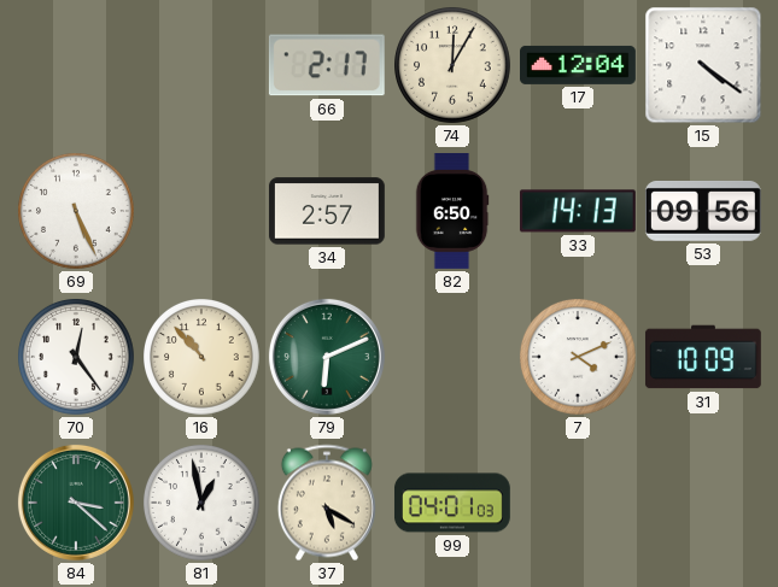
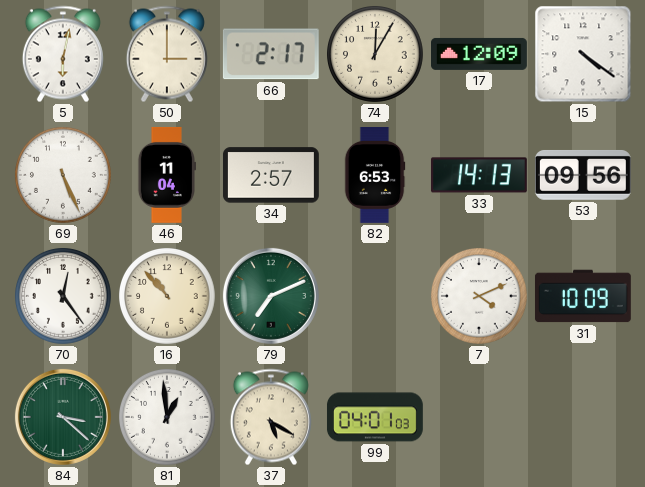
5: none -> 6:02
50: none -> 3:00
17: 12:04 -> 12:09
46: none -> 11:04
82: 6:50 -> 6:53
79: 6:11 -> 7:11
81: 12:58 -> 12:59
